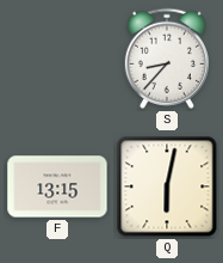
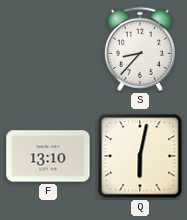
F: 13:15 -> 13:10
